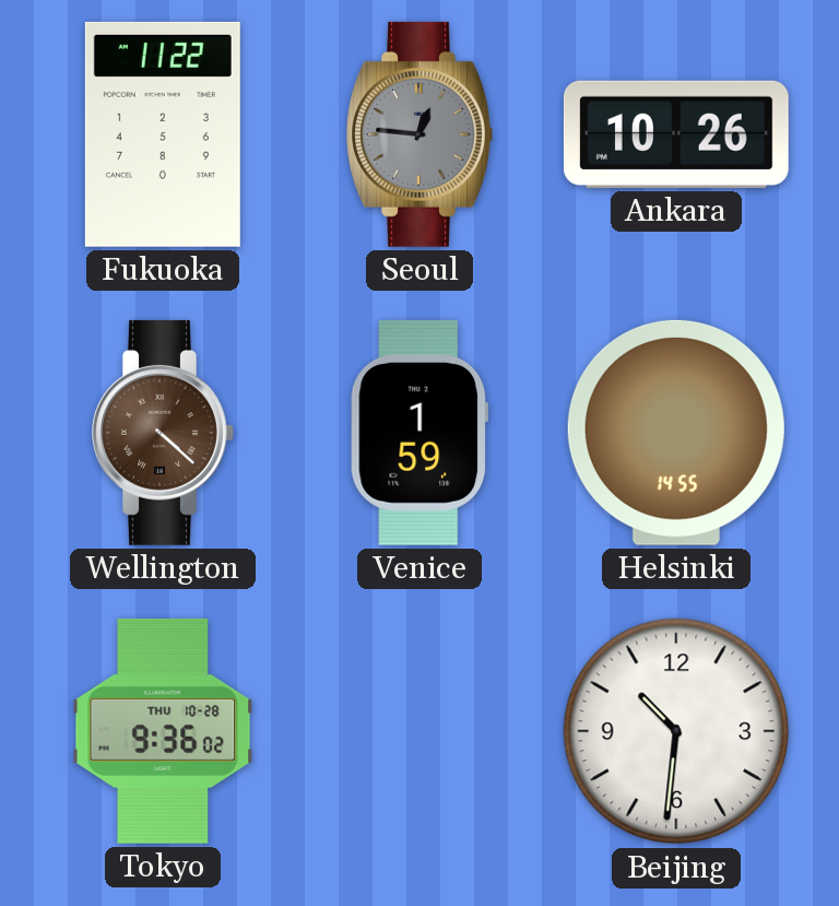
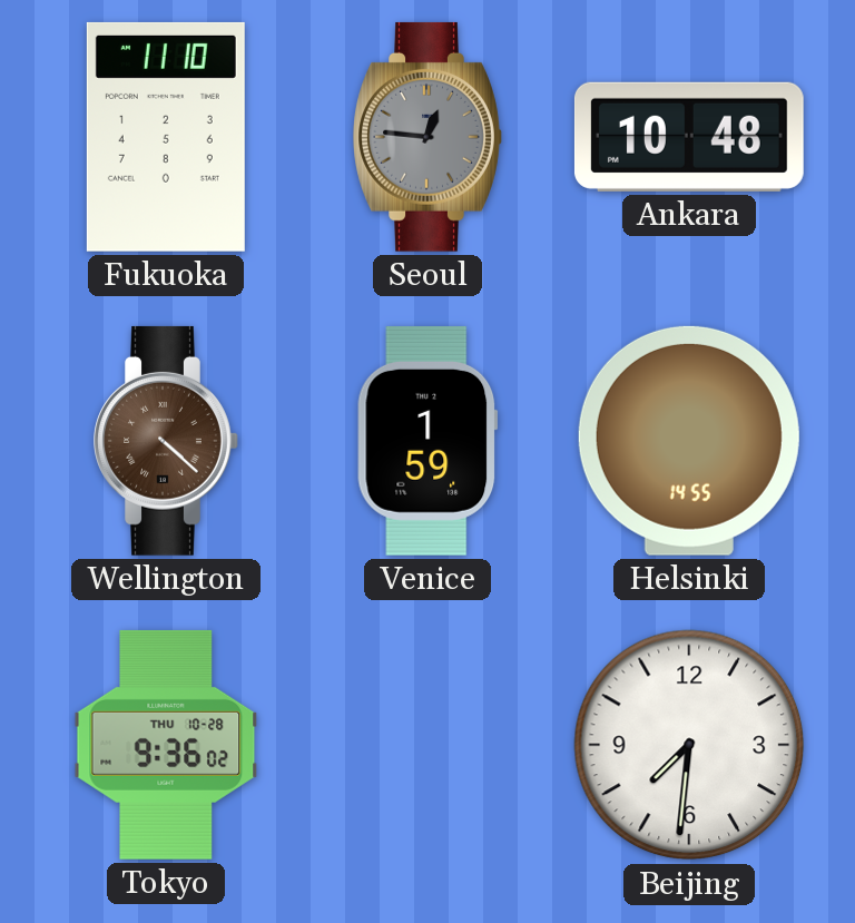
Fukuoka: 11:22 -> 11:10
Ankara: 10:26 -> 10:48
Beijing: 10:31 -> 7:31
